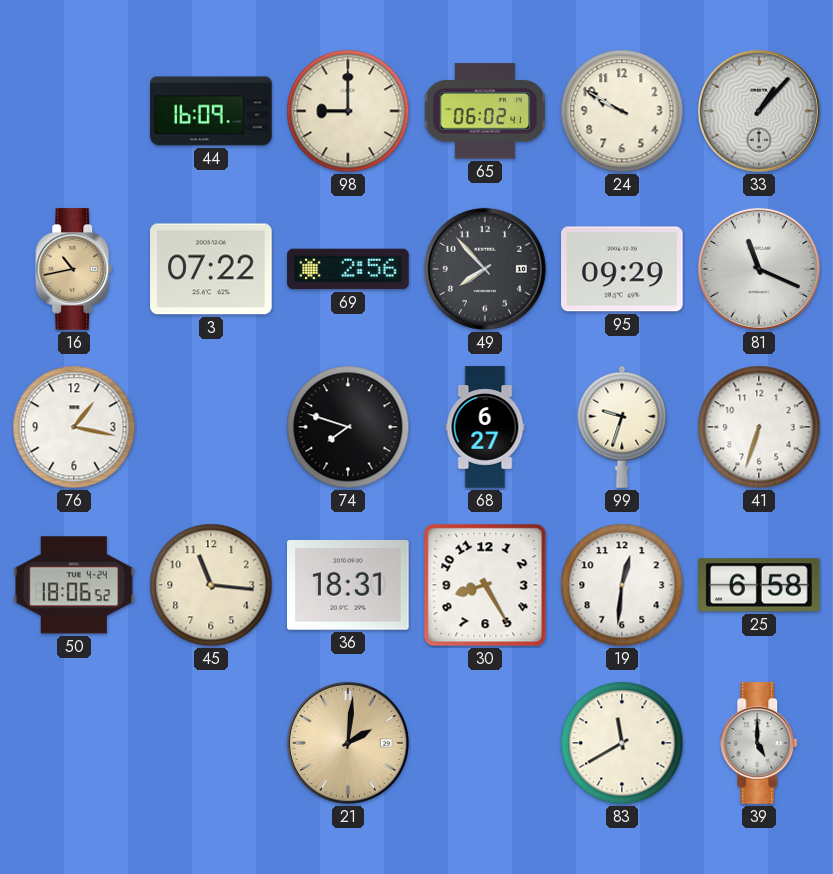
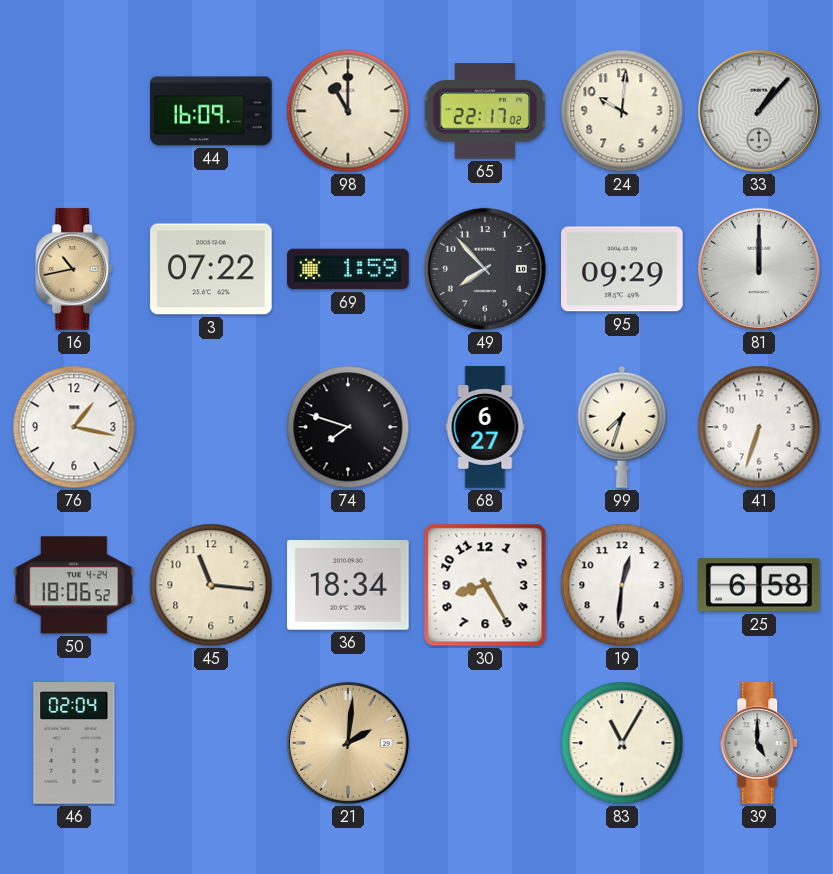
98: 9:00 -> 11:00
65: 06:02 -> 22:17
24: 9:50 -> 10:01
69: 2:56 -> 1:59
81: 11:19 -> 12:00
99: 9:33 -> 7:33
36: 18:31 -> 18:34
46: none -> 02:04
83: 11:40 -> 11:05
